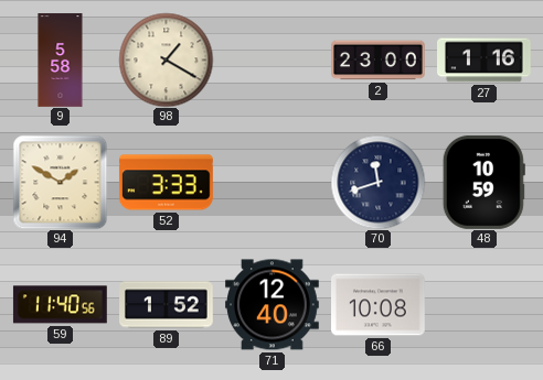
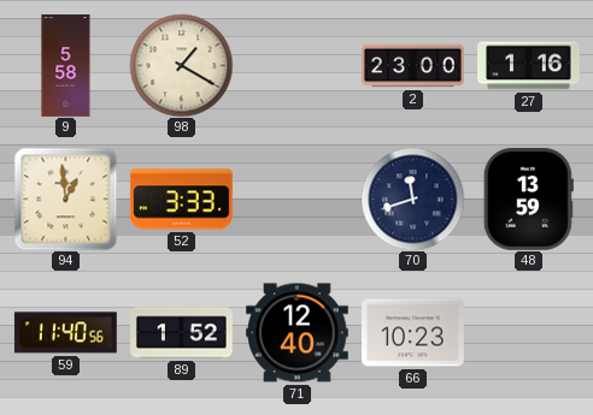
94: 1:50 -> 12:59
48: 10:59 -> 13:59
66: 10:08 -> 10:23
